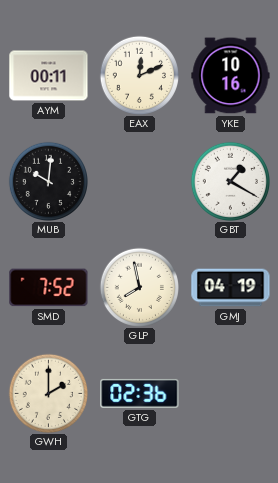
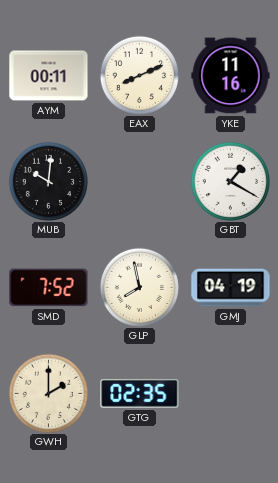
EAX: 12:11 -> 8:11
YKE: 10:16 -> 11:16
GTG: 02:36 -> 02:35
